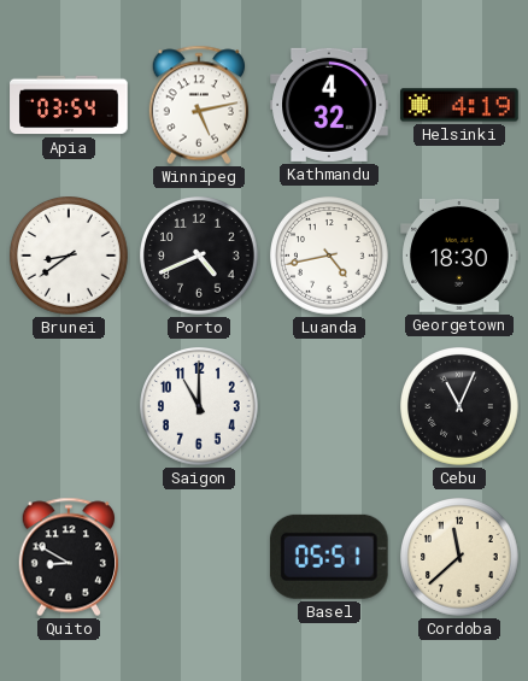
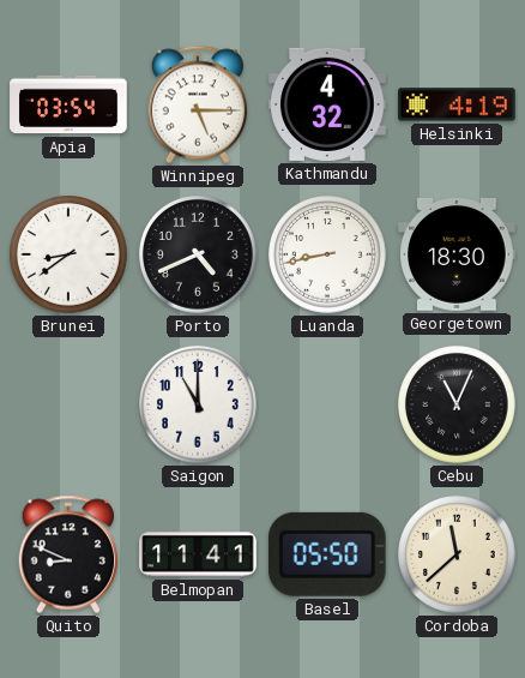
Winnipeg: 5:13 -> 5:15
Luanda: 4:43 -> 8:43
Quito: 8:50 -> 8:49
Belmopan: none -> 11:41
Basel: 05:51 -> 05:50
